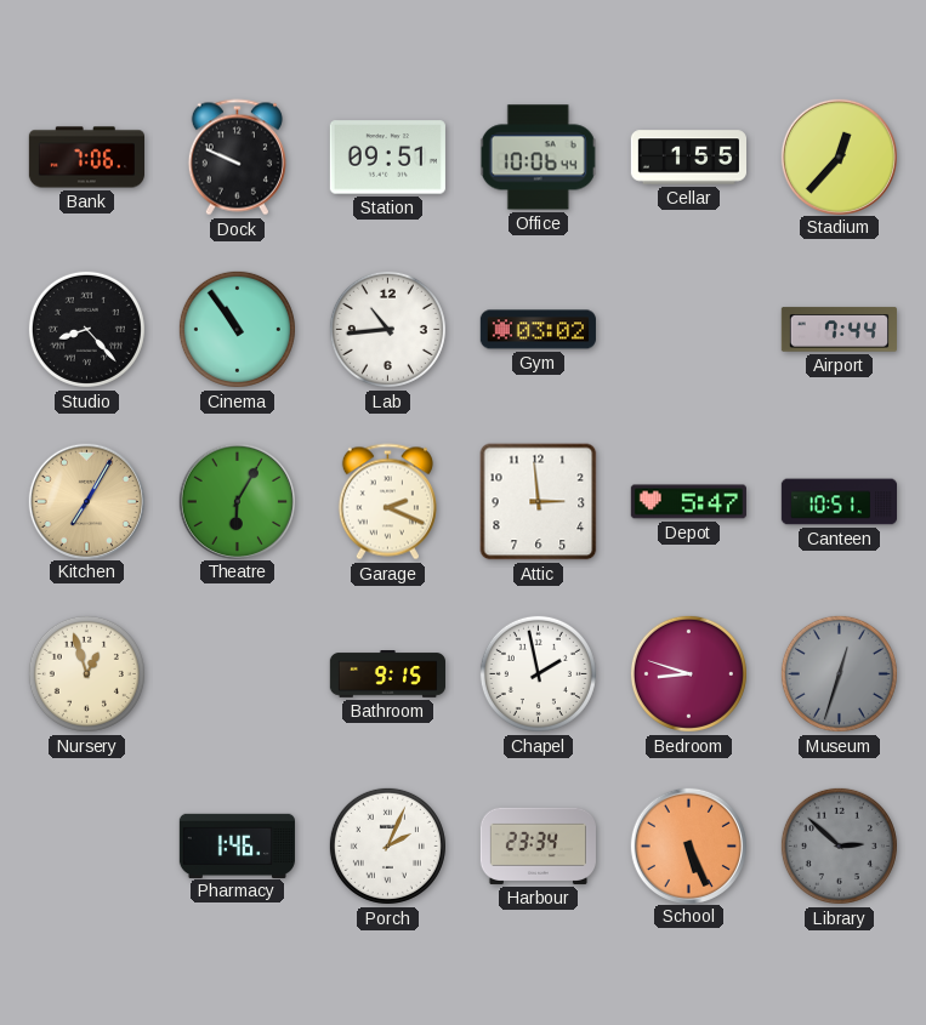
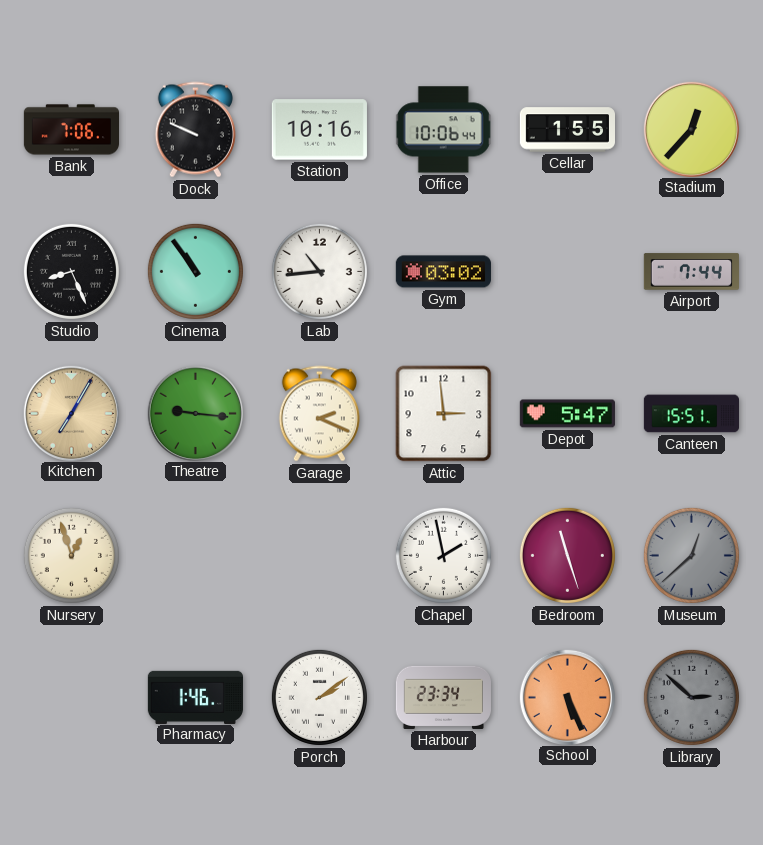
Station: 09:51 -> 10:16
Studio: 8:23 -> 8:26
Theatre: 6:05 -> 9:16
Canteen: 10:51 -> 15:51
Bathroom: 9:15 -> none
Bedroom: 8:48 -> 11:27
Museum: 12:33 -> 12:38
Porch: 2:04 -> 2:09
